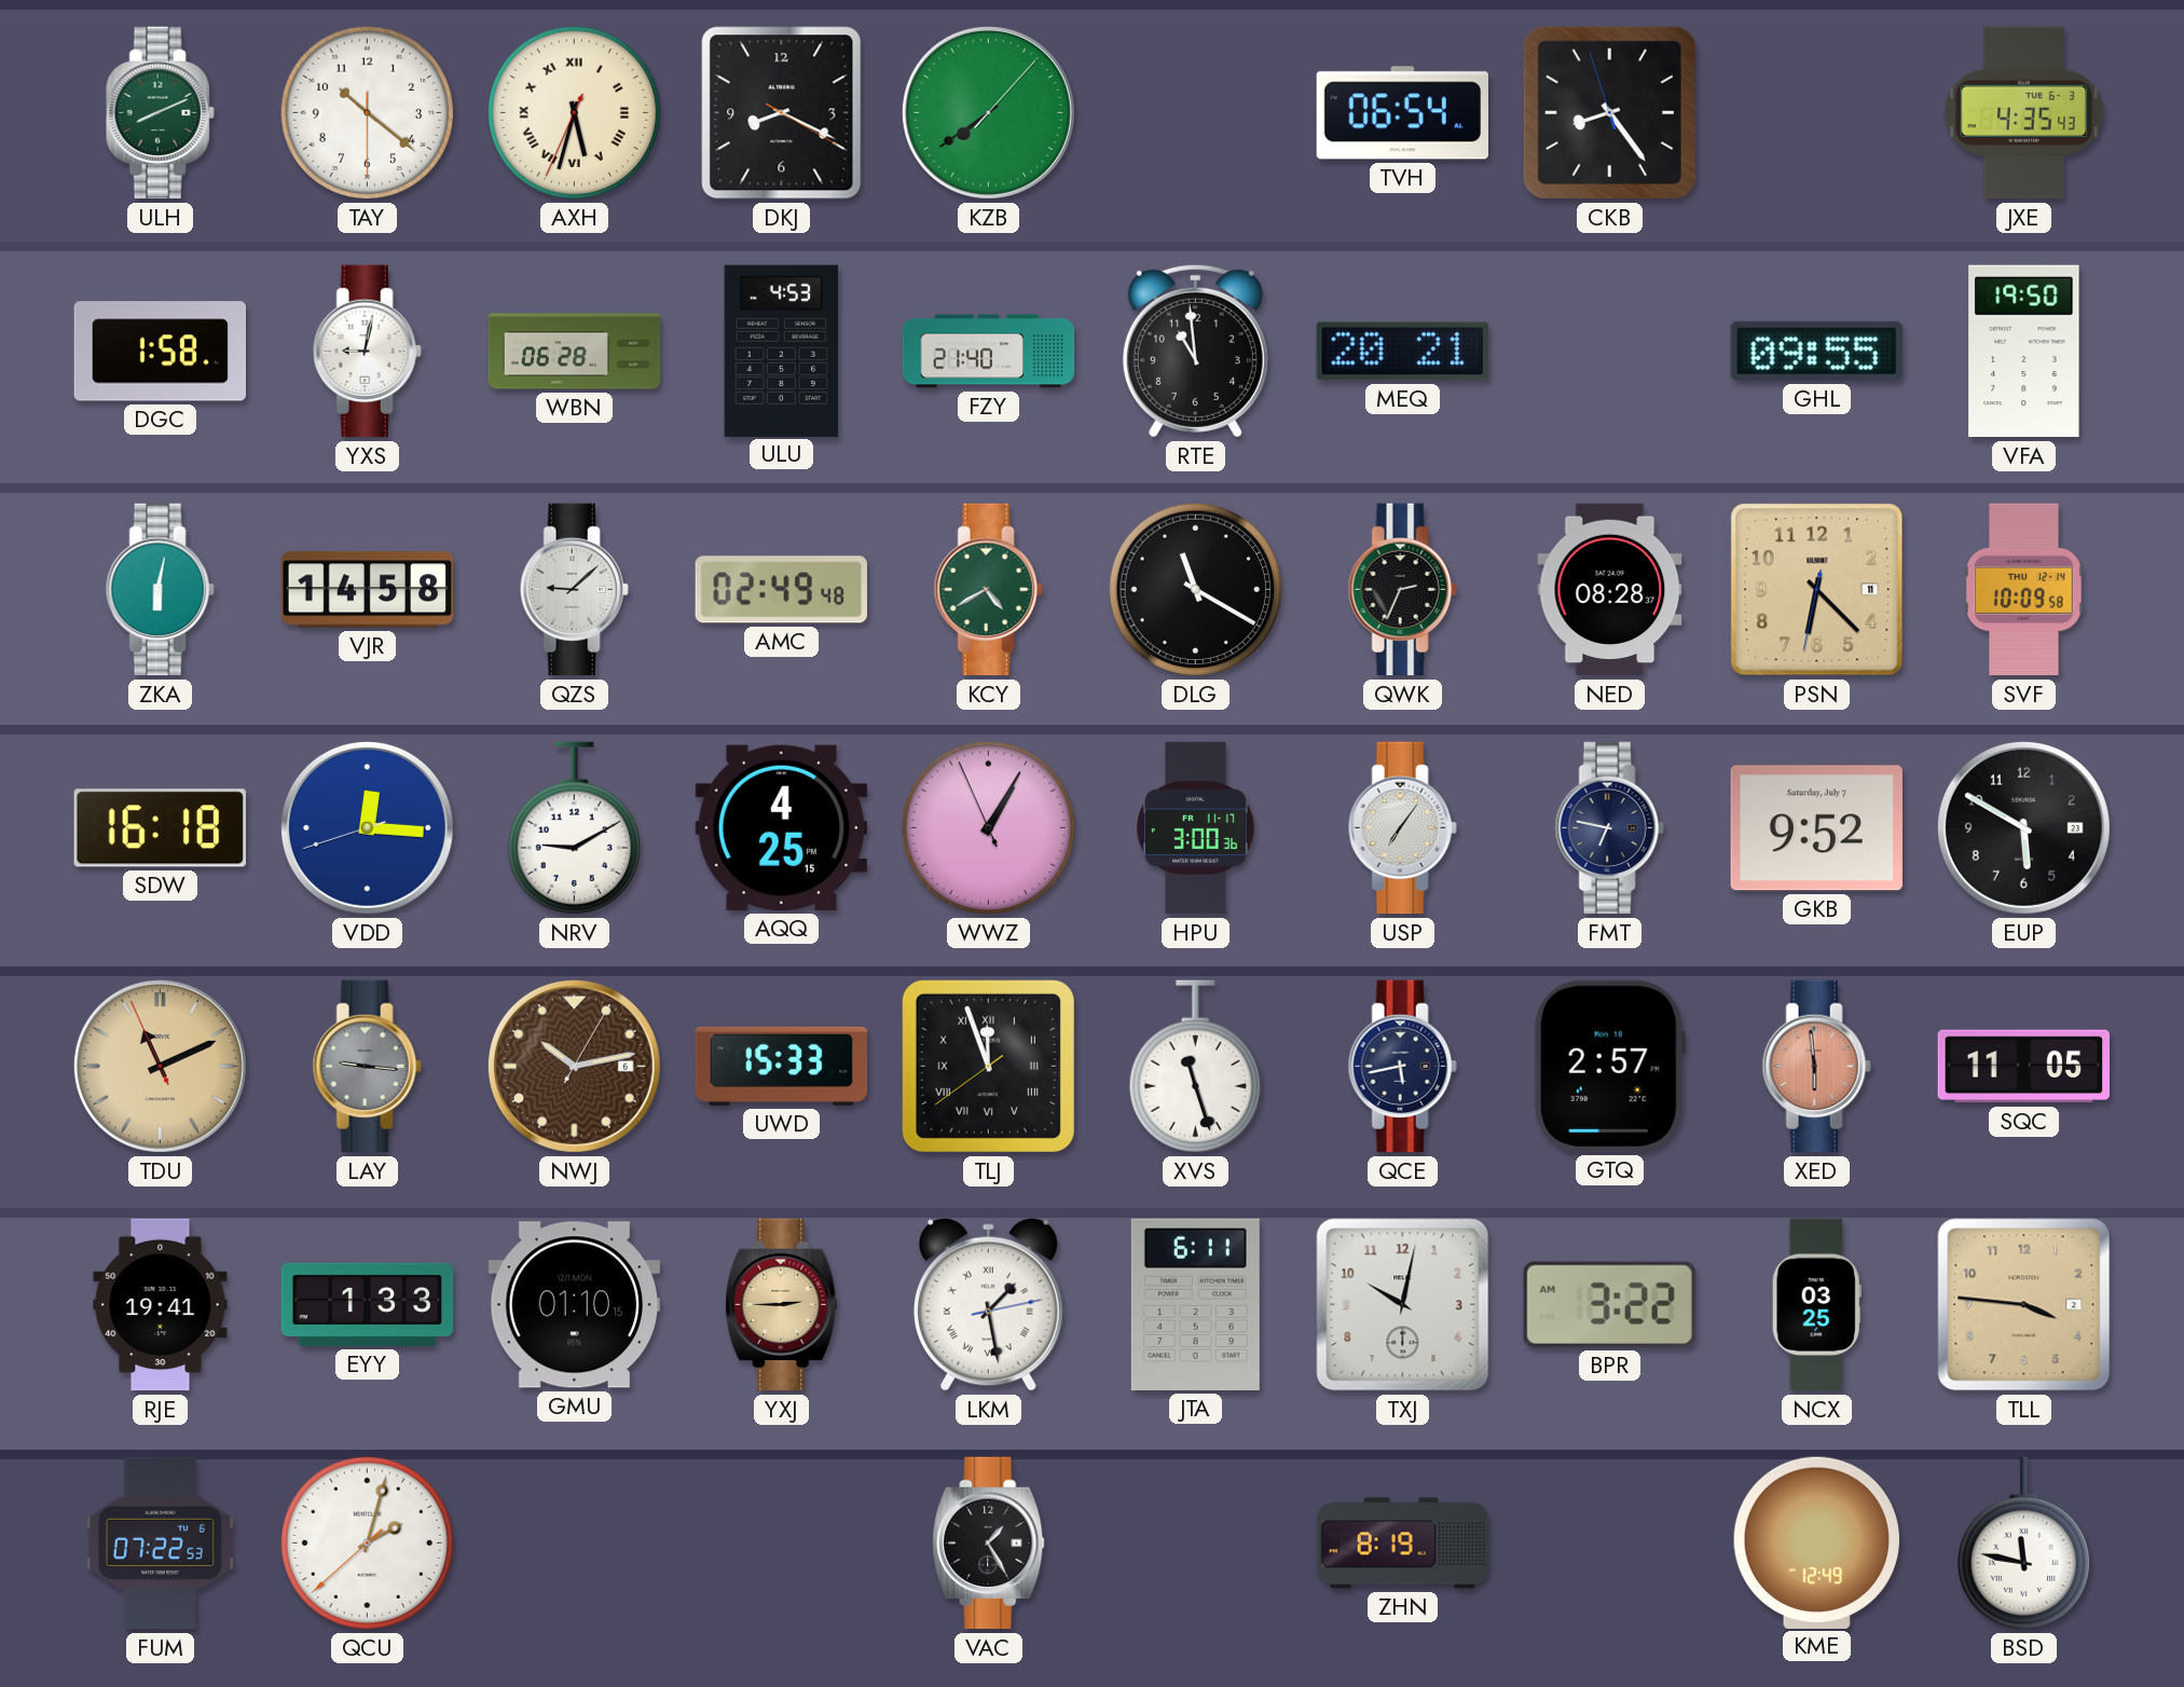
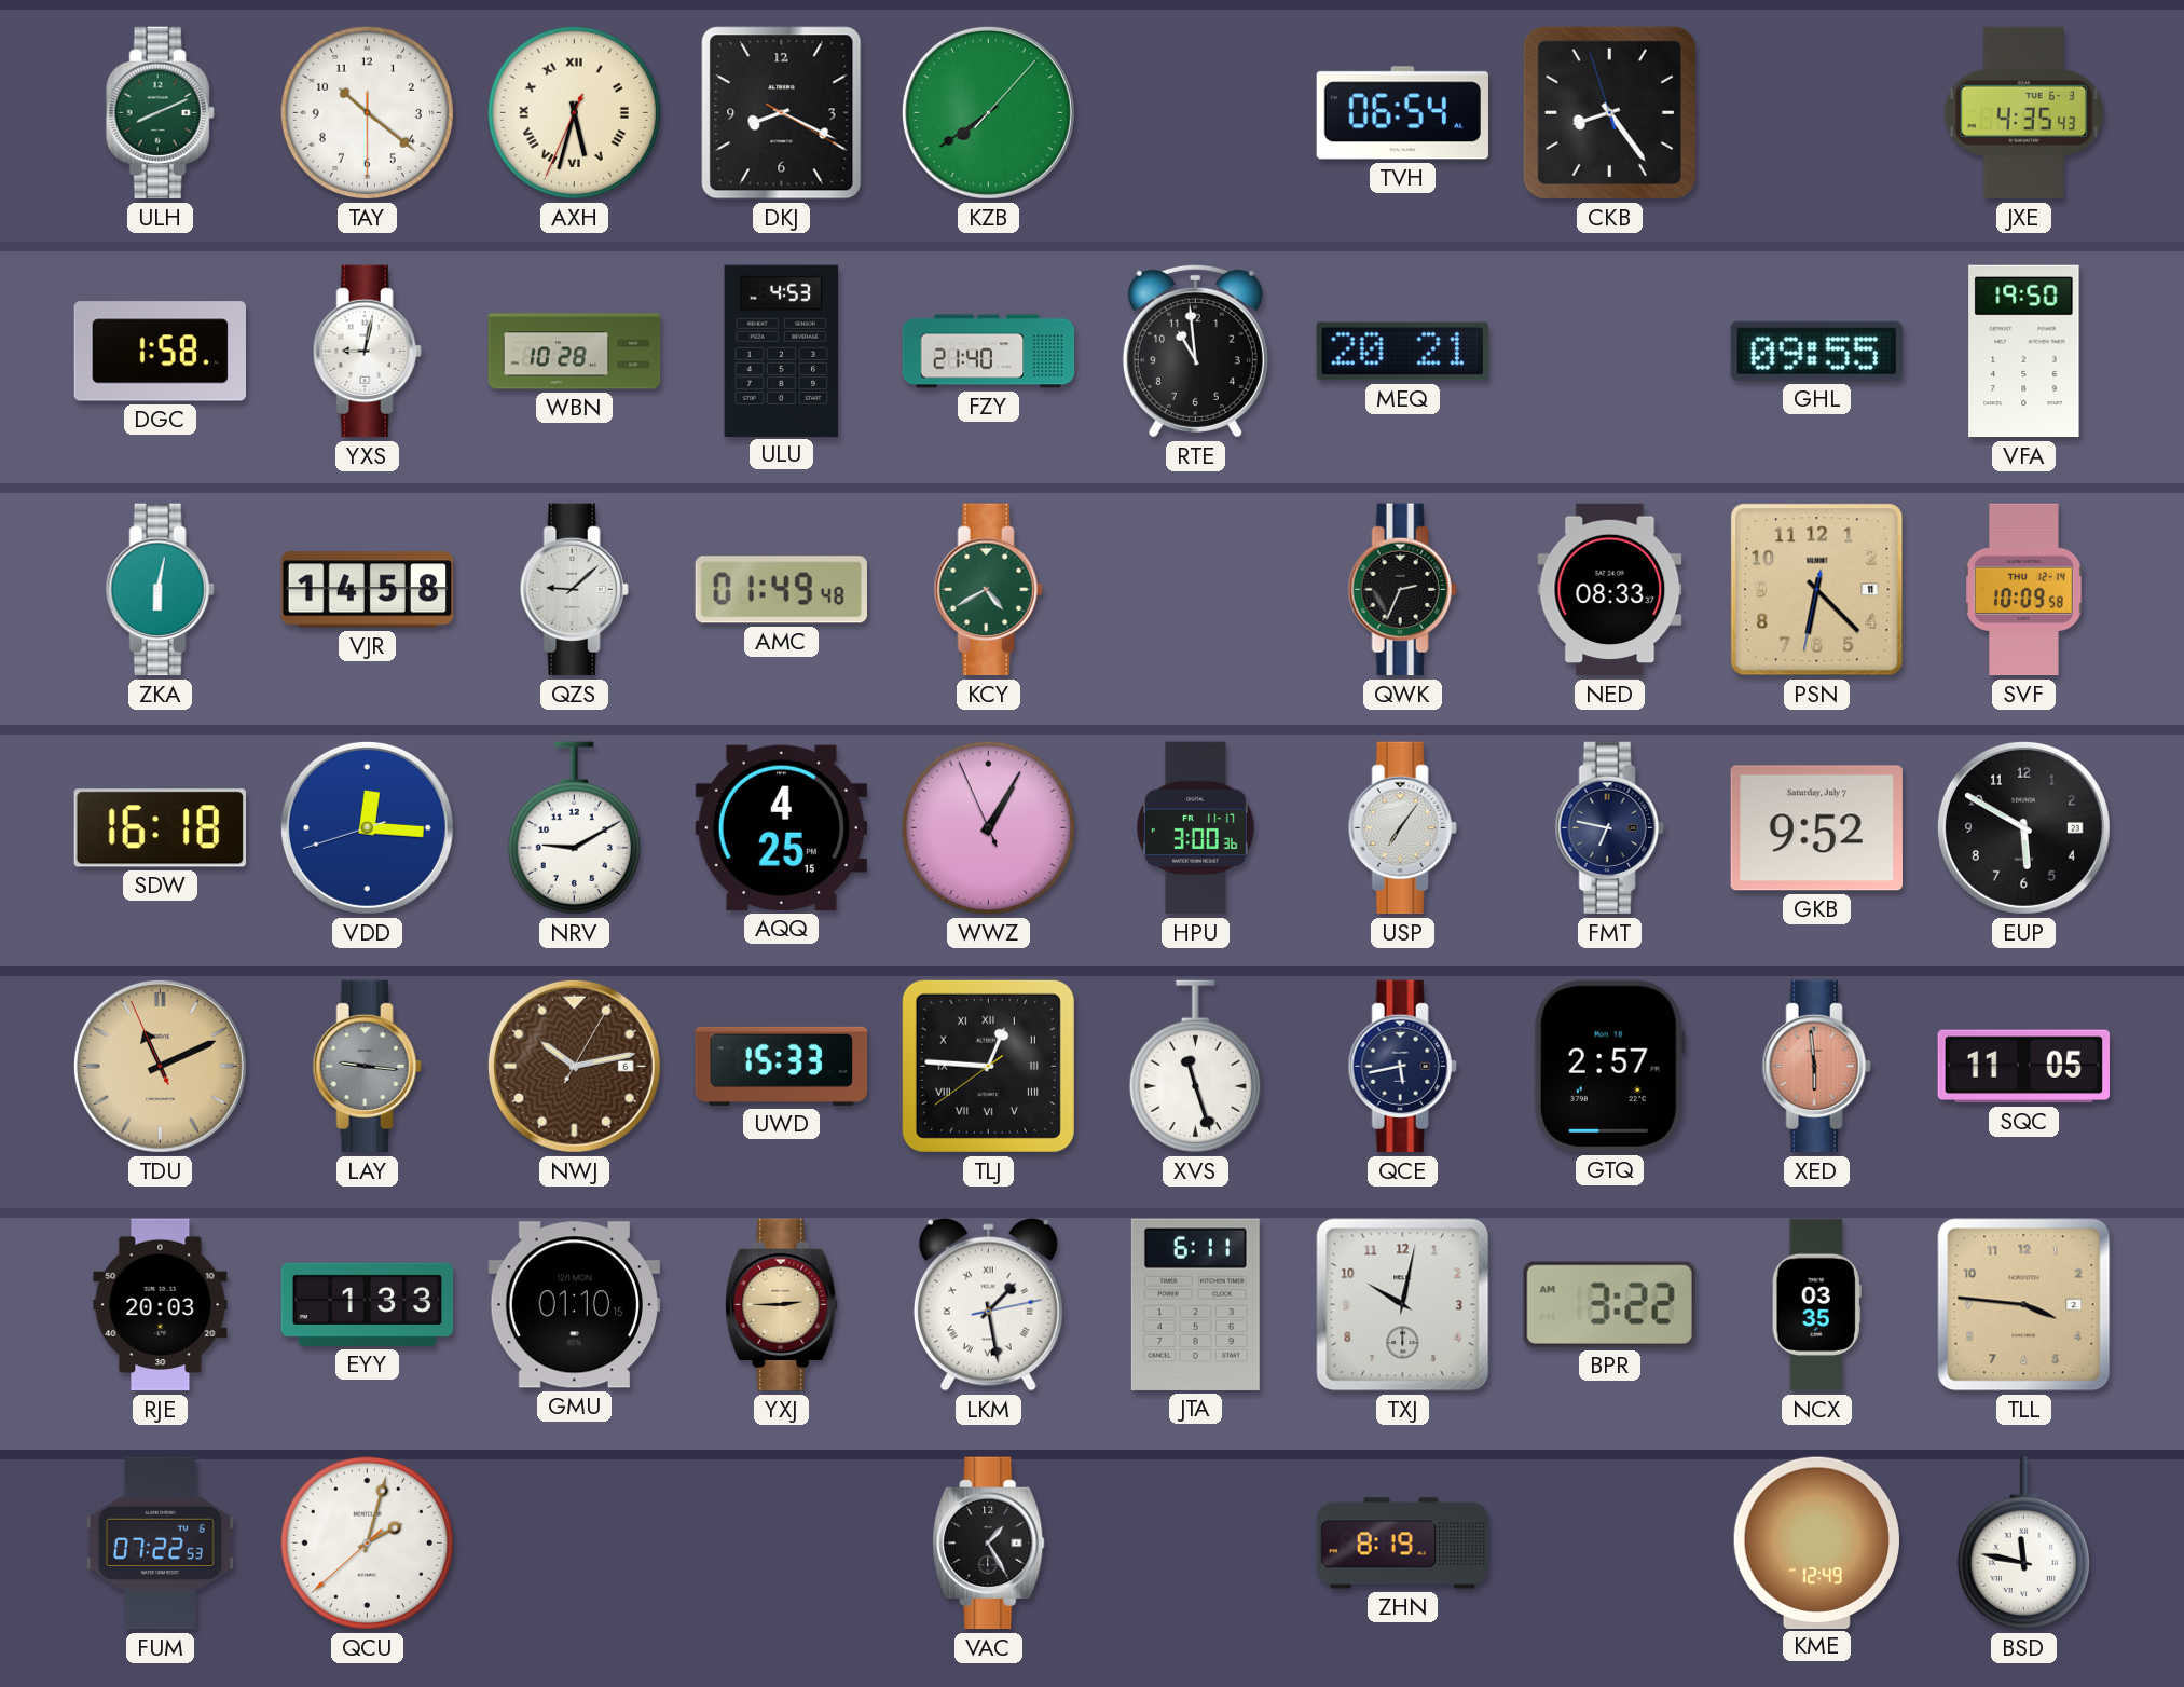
WBN: 06:28 -> 10:28
AMC: 02:49 -> 01:49
DLG: 11:20 -> none
NED: 08:28 -> 08:33
TLJ: 11:56 -> 12:45
RJE: 19:41 -> 20:03
NCX: 03:25 -> 03:35
